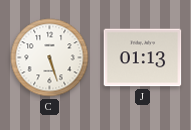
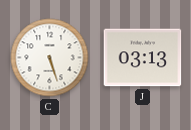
J: 01:13 -> 03:13
